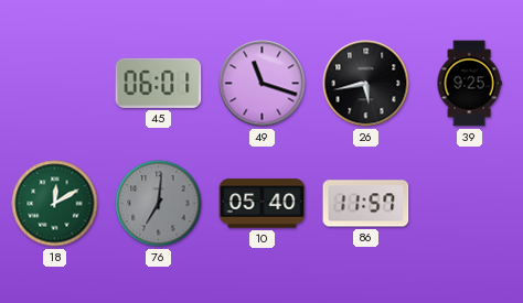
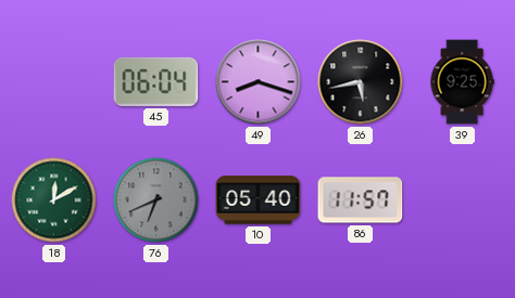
45: 06:01 -> 06:04
49: 11:18 -> 8:18
76: 7:01 -> 6:41
